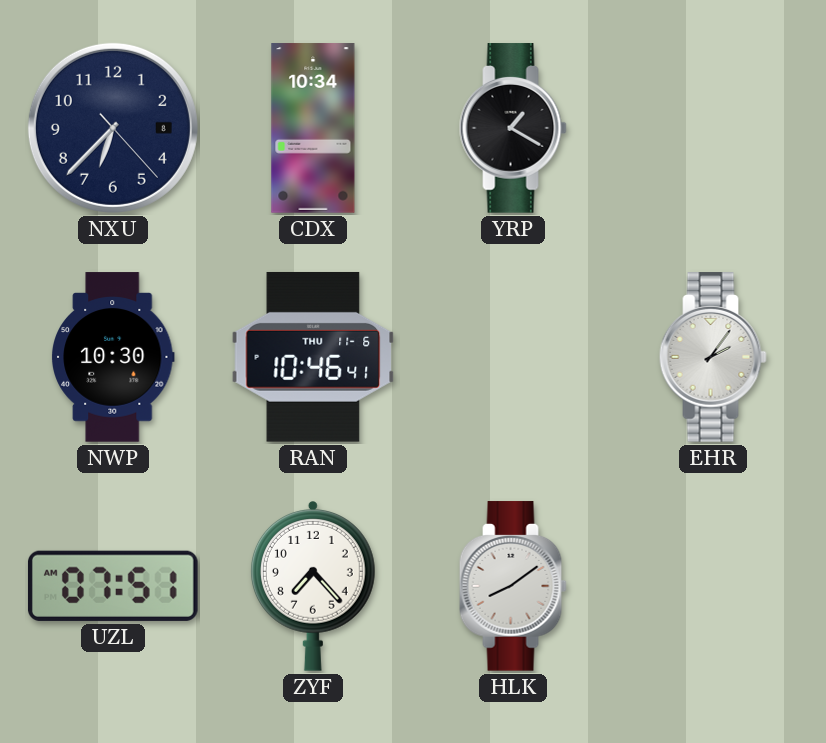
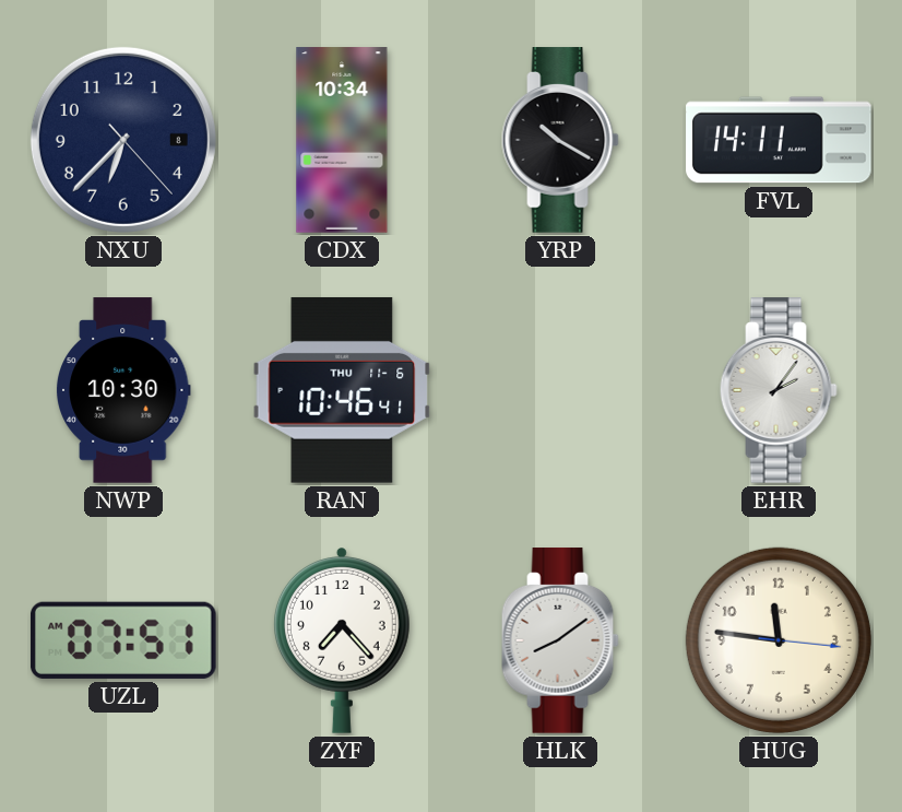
YRP: 1:20 -> 10:20
FVL: none -> 14:11
HUG: none -> 11:46
